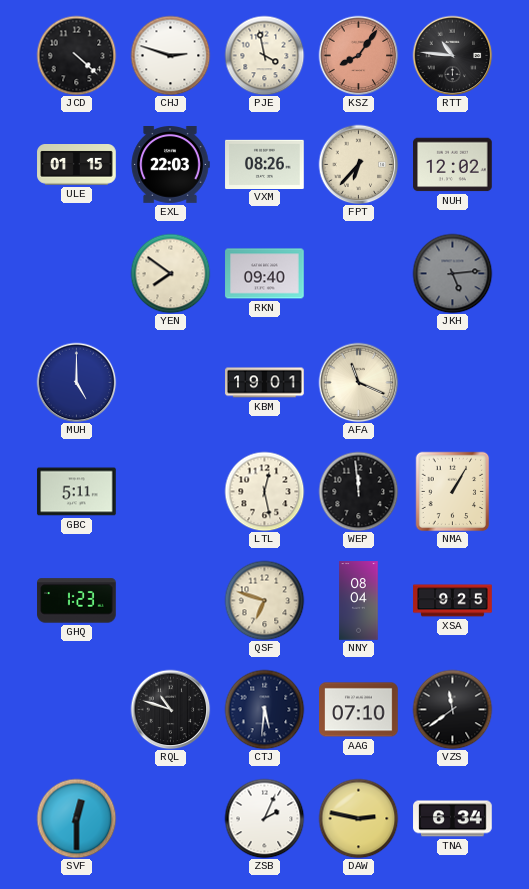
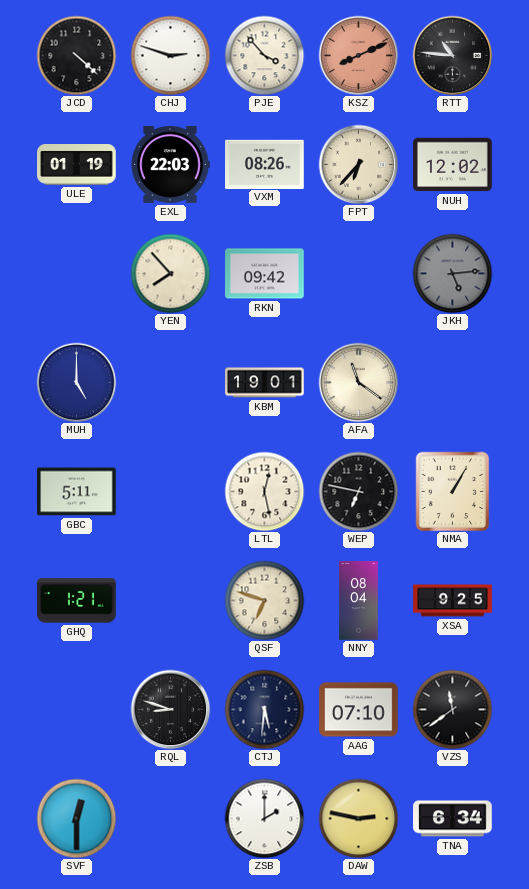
PJE: 3:58 -> 3:53
KSZ: 8:06 -> 8:11
ULE: 01:15 -> 01:19
YEN: 7:51 -> 7:53
RKN: 09:40 -> 09:42
AFA: 11:19 -> 11:21
WEP: 11:59 -> 6:47
GHQ: 1:23 -> 1:21
RQL: 10:48 -> 8:48
ZSB: 2:04 -> 2:00
